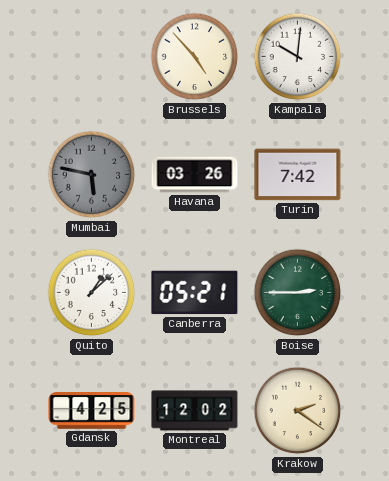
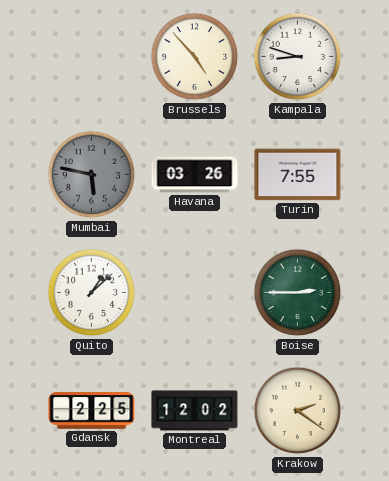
Kampala: 10:01 -> 8:48
Turin: 7:42 -> 7:55
Canberra: 05:21 -> none
Gdansk: 4:25 -> 2:25
